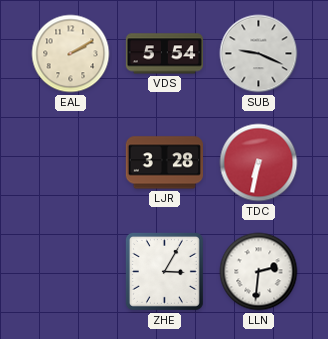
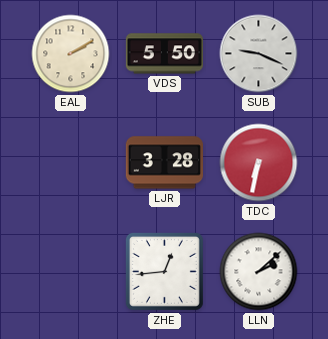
VDS: 5:54 -> 5:50
ZHE: 3:05 -> 12:44
LLN: 2:31 -> 2:08
